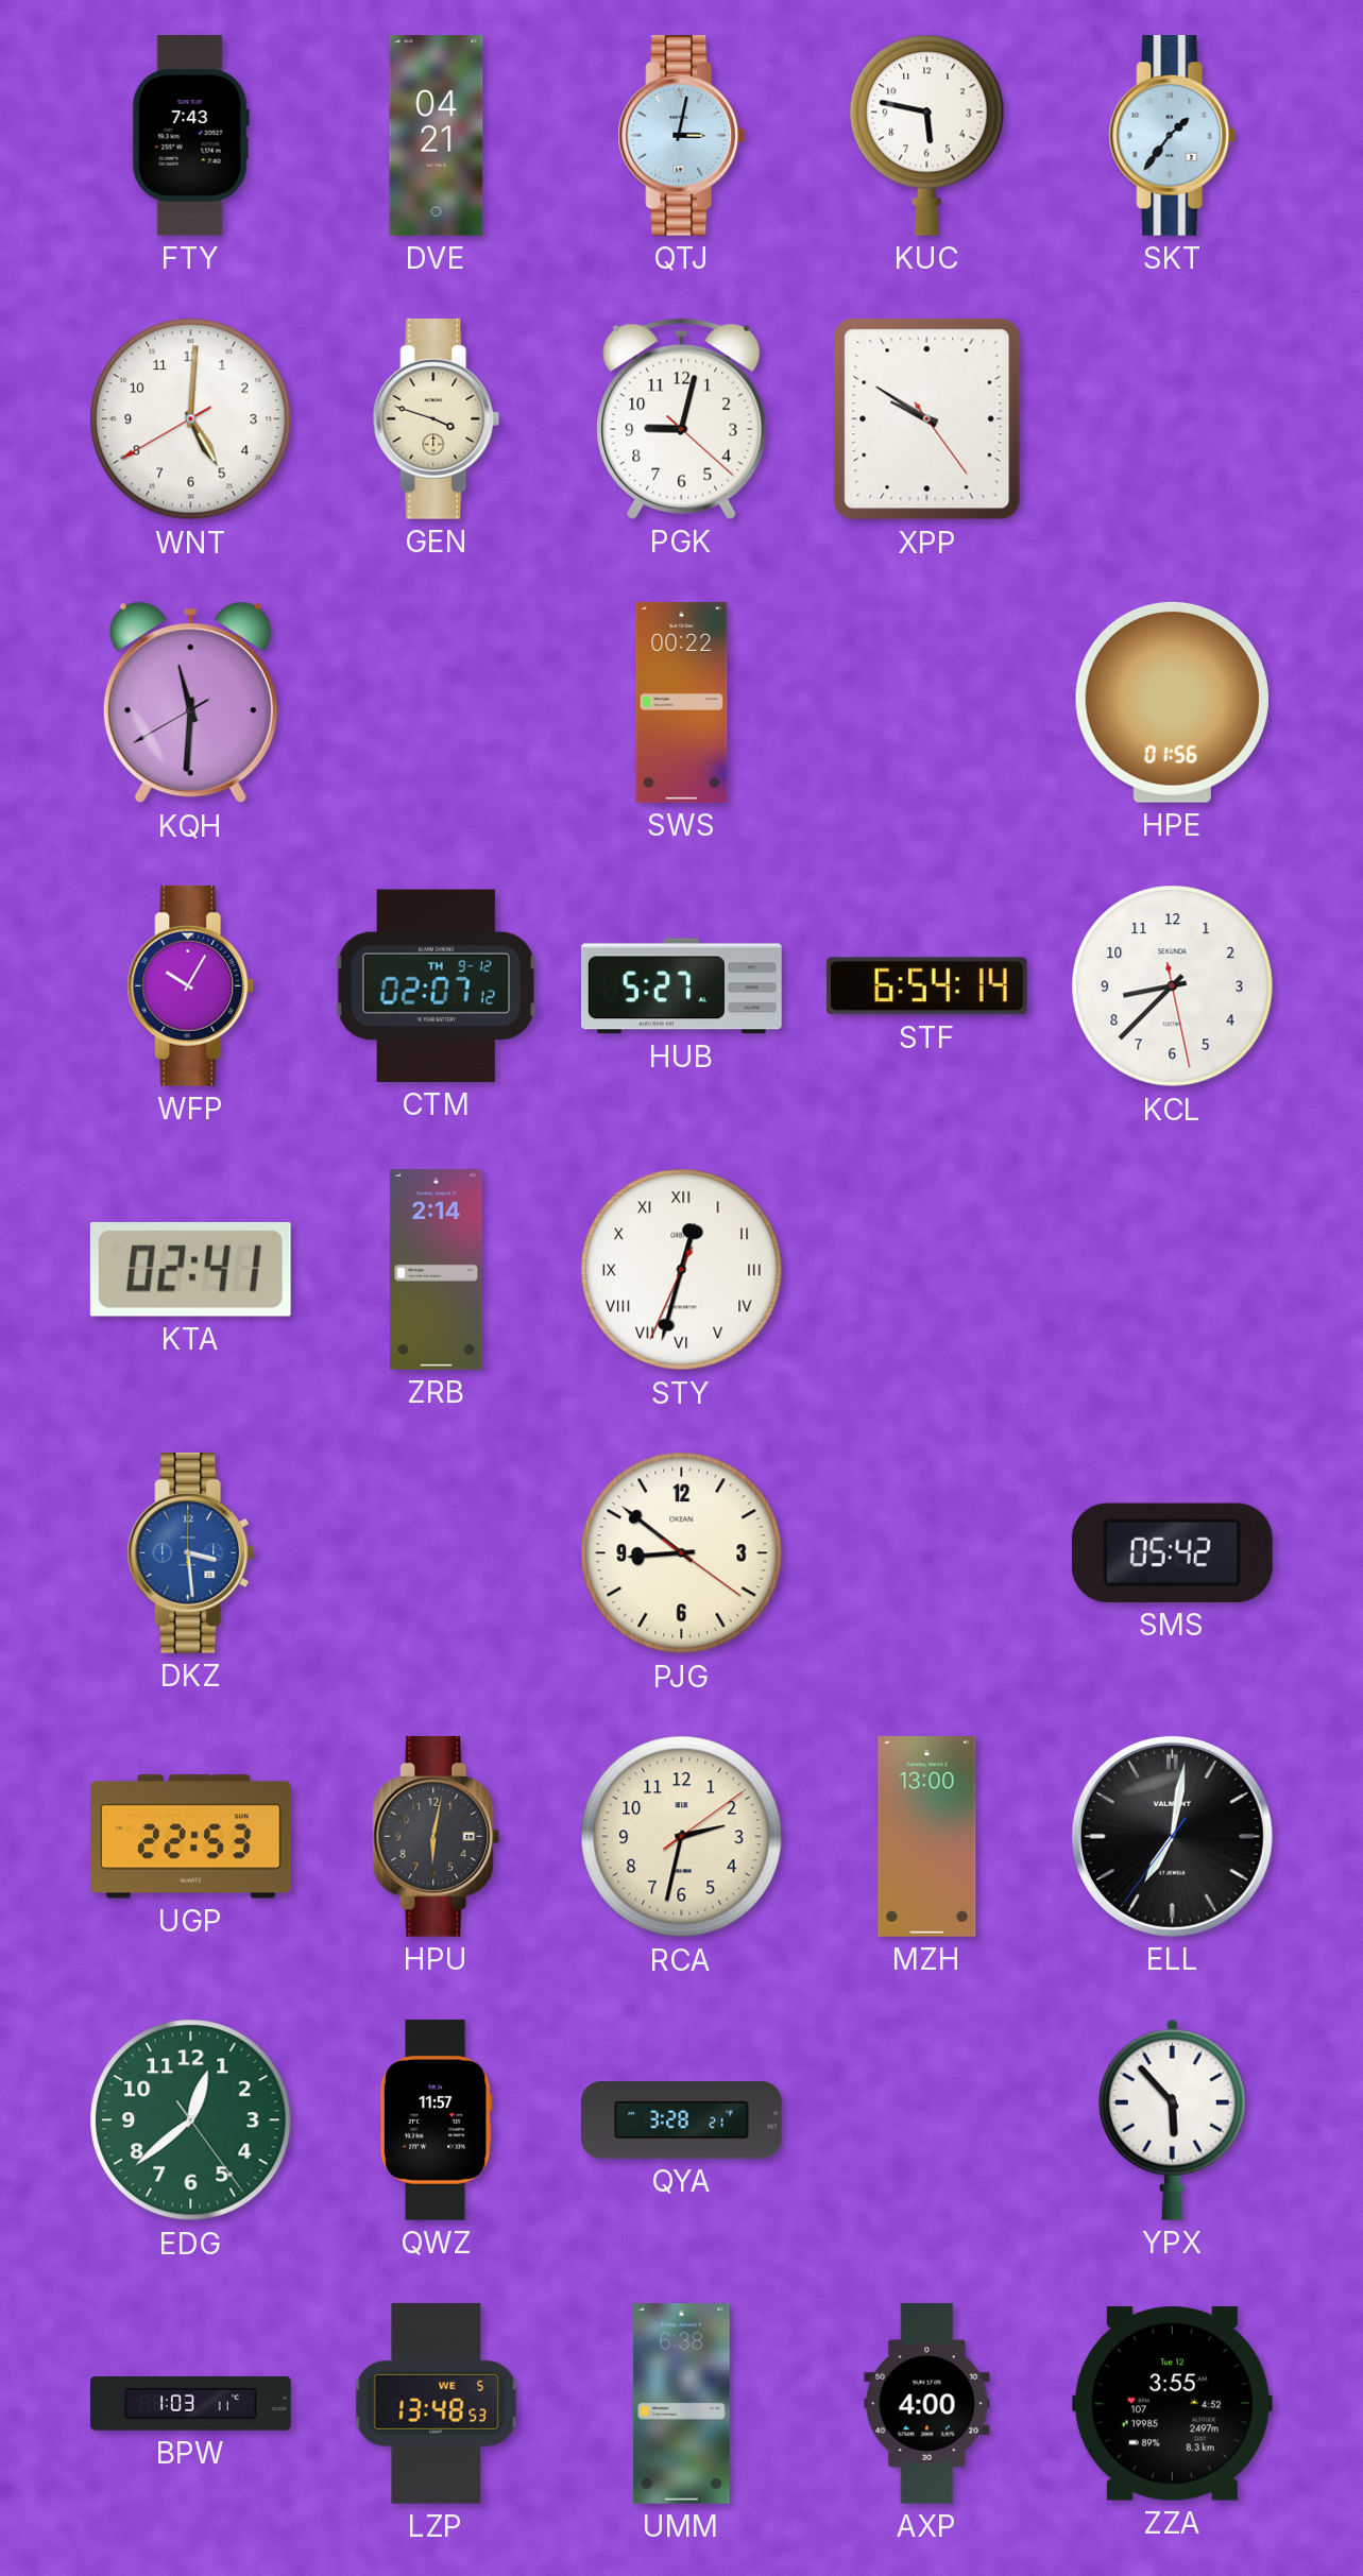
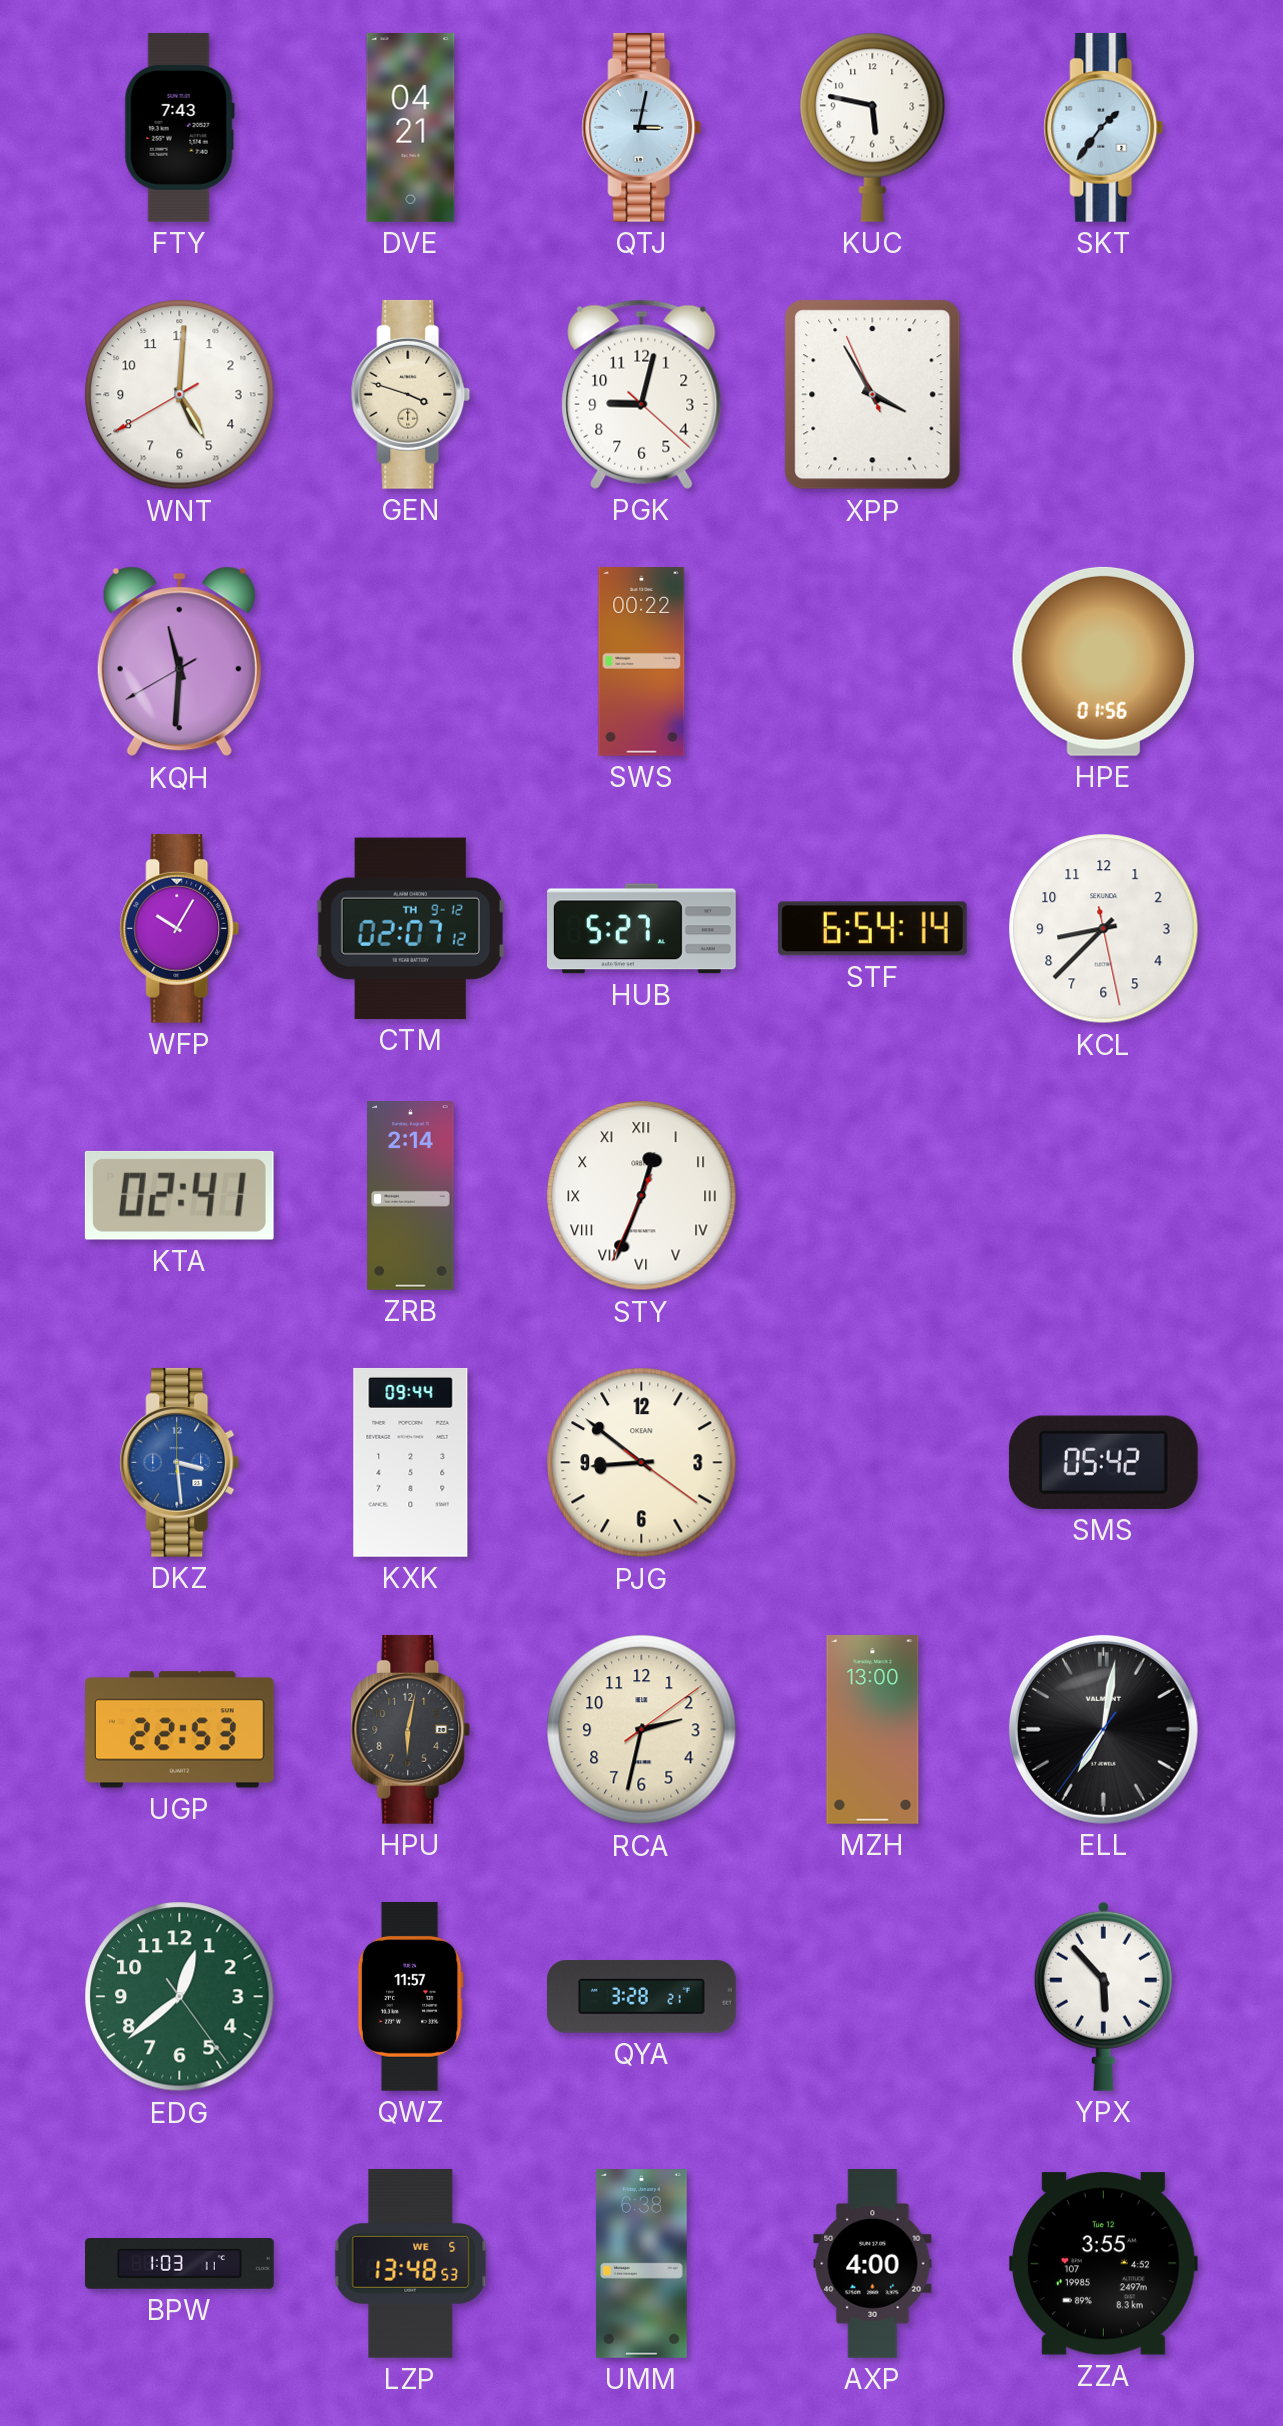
XPP: 9:50 -> 3:54
STY: 12:32 -> 12:33
KXK: none -> 09:44
